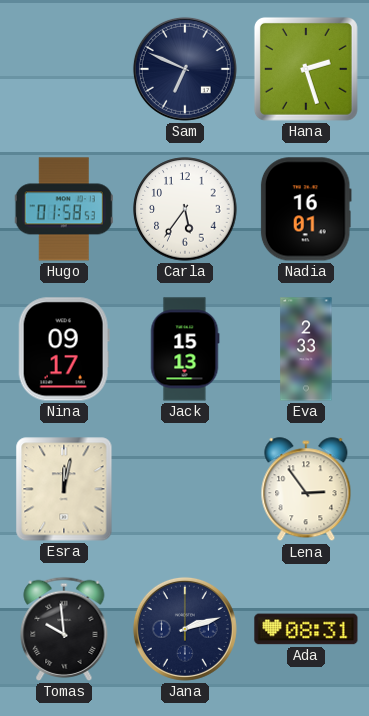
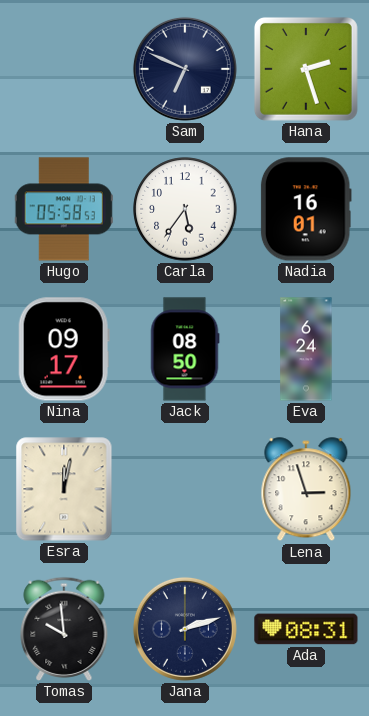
Hugo: 01:58 -> 05:58
Jack: 15:13 -> 08:50
Eva: 2:33 -> 6:24
Lena: 2:54 -> 2:57
